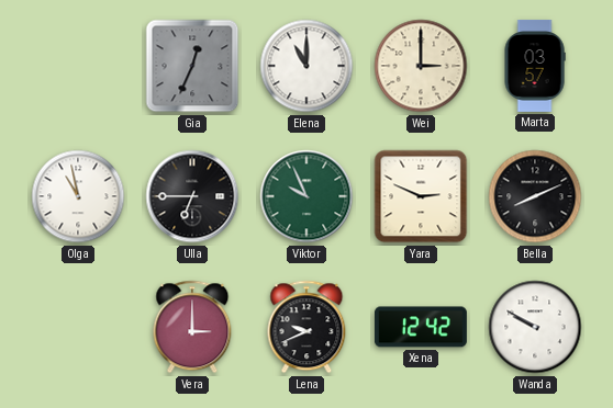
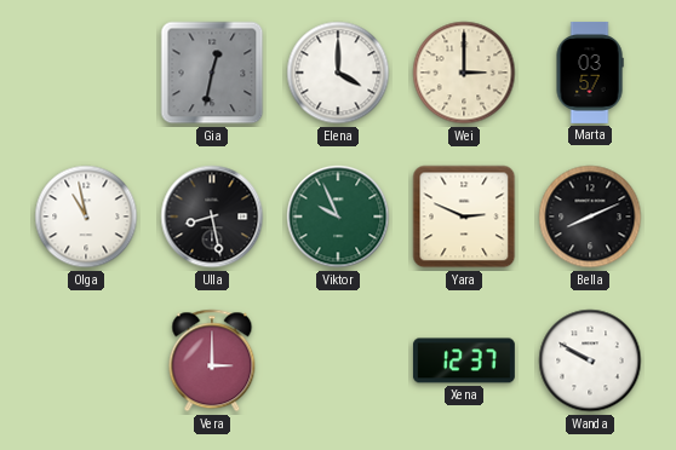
Gia: 12:34 -> 12:32
Elena: 11:00 -> 4:00
Ulla: 6:45 -> 8:28
Lena: 9:41 -> none
Xena: 12:42 -> 12:37
